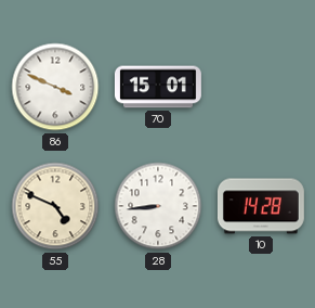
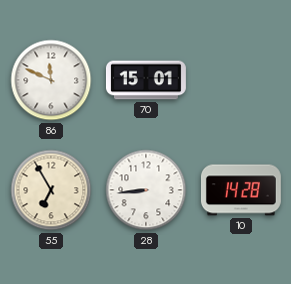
86: 3:49 -> 11:49
55: 4:49 -> 6:55
